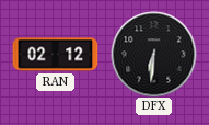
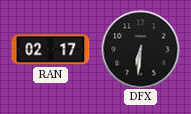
RAN: 02:12 -> 02:17
